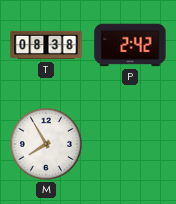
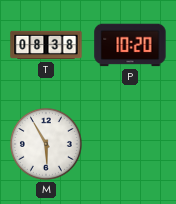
P: 2:42 -> 10:20
M: 7:55 -> 5:55
